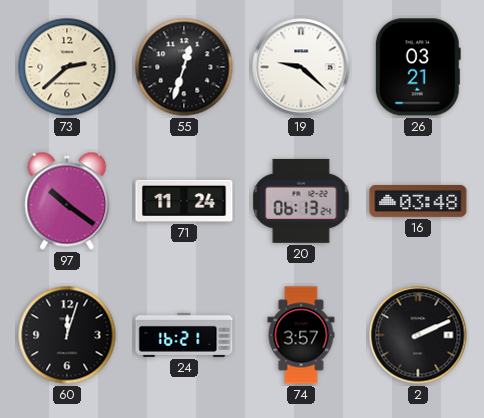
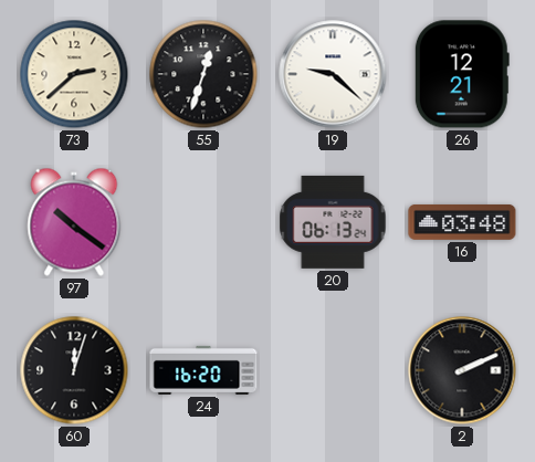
26: 03:21 -> 12:21
71: 11:24 -> none
24: 16:21 -> 16:20
74: 3:57 -> none
